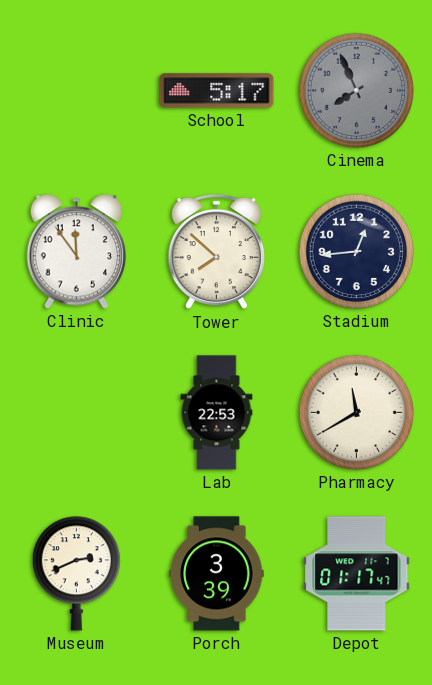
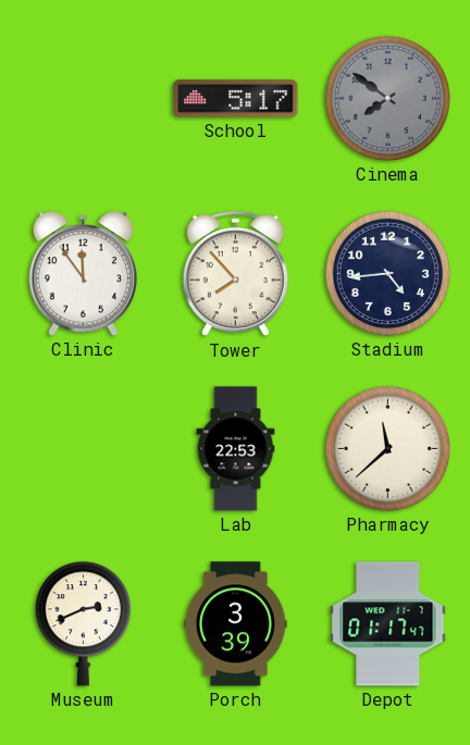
Cinema: 7:56 -> 7:51
Tower: 7:52 -> 7:53
Stadium: 12:44 -> 4:44
Pharmacy: 11:40 -> 11:38
